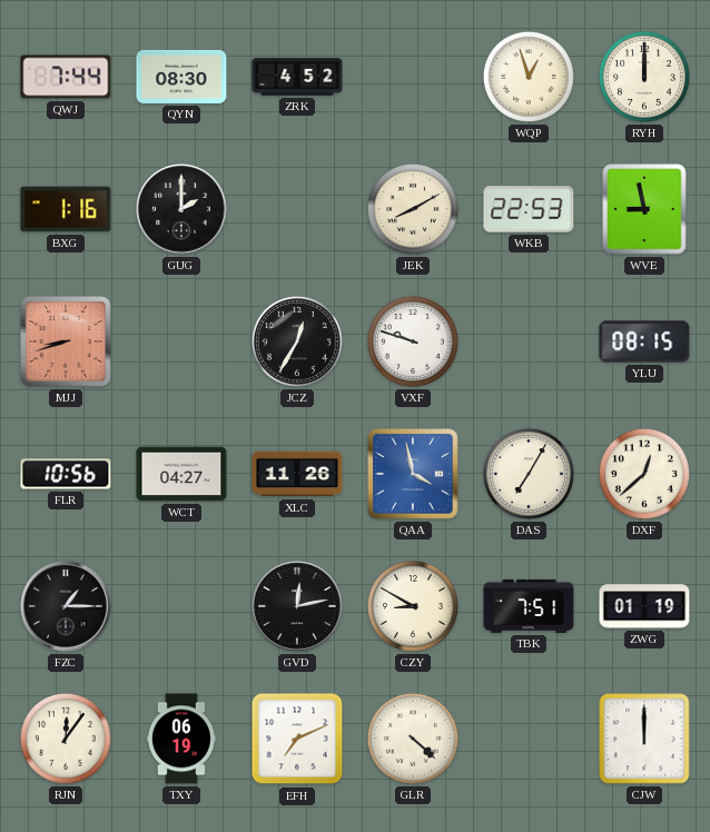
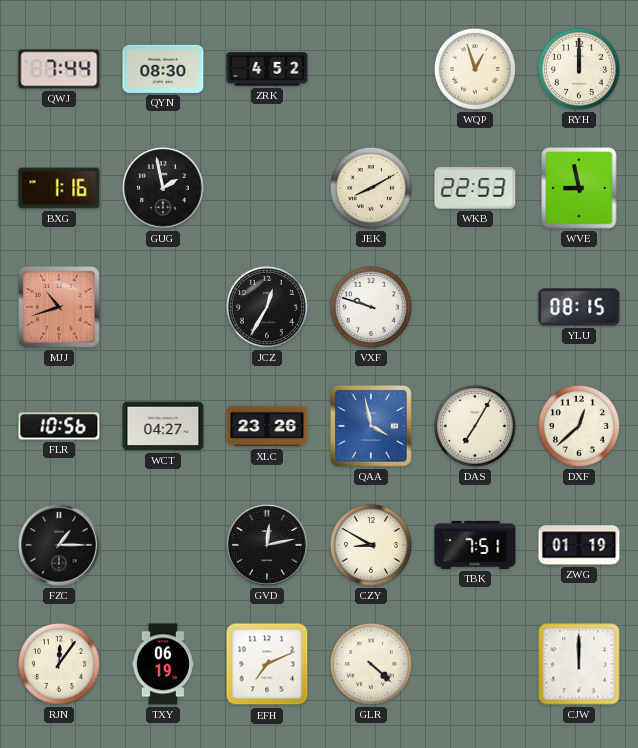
GUG: 2:00 -> 1:58
MJJ: 8:42 -> 10:42
XLC: 11:26 -> 23:26
